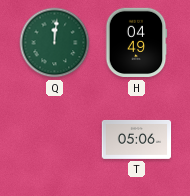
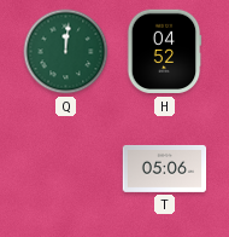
H: 04:49 -> 04:52
